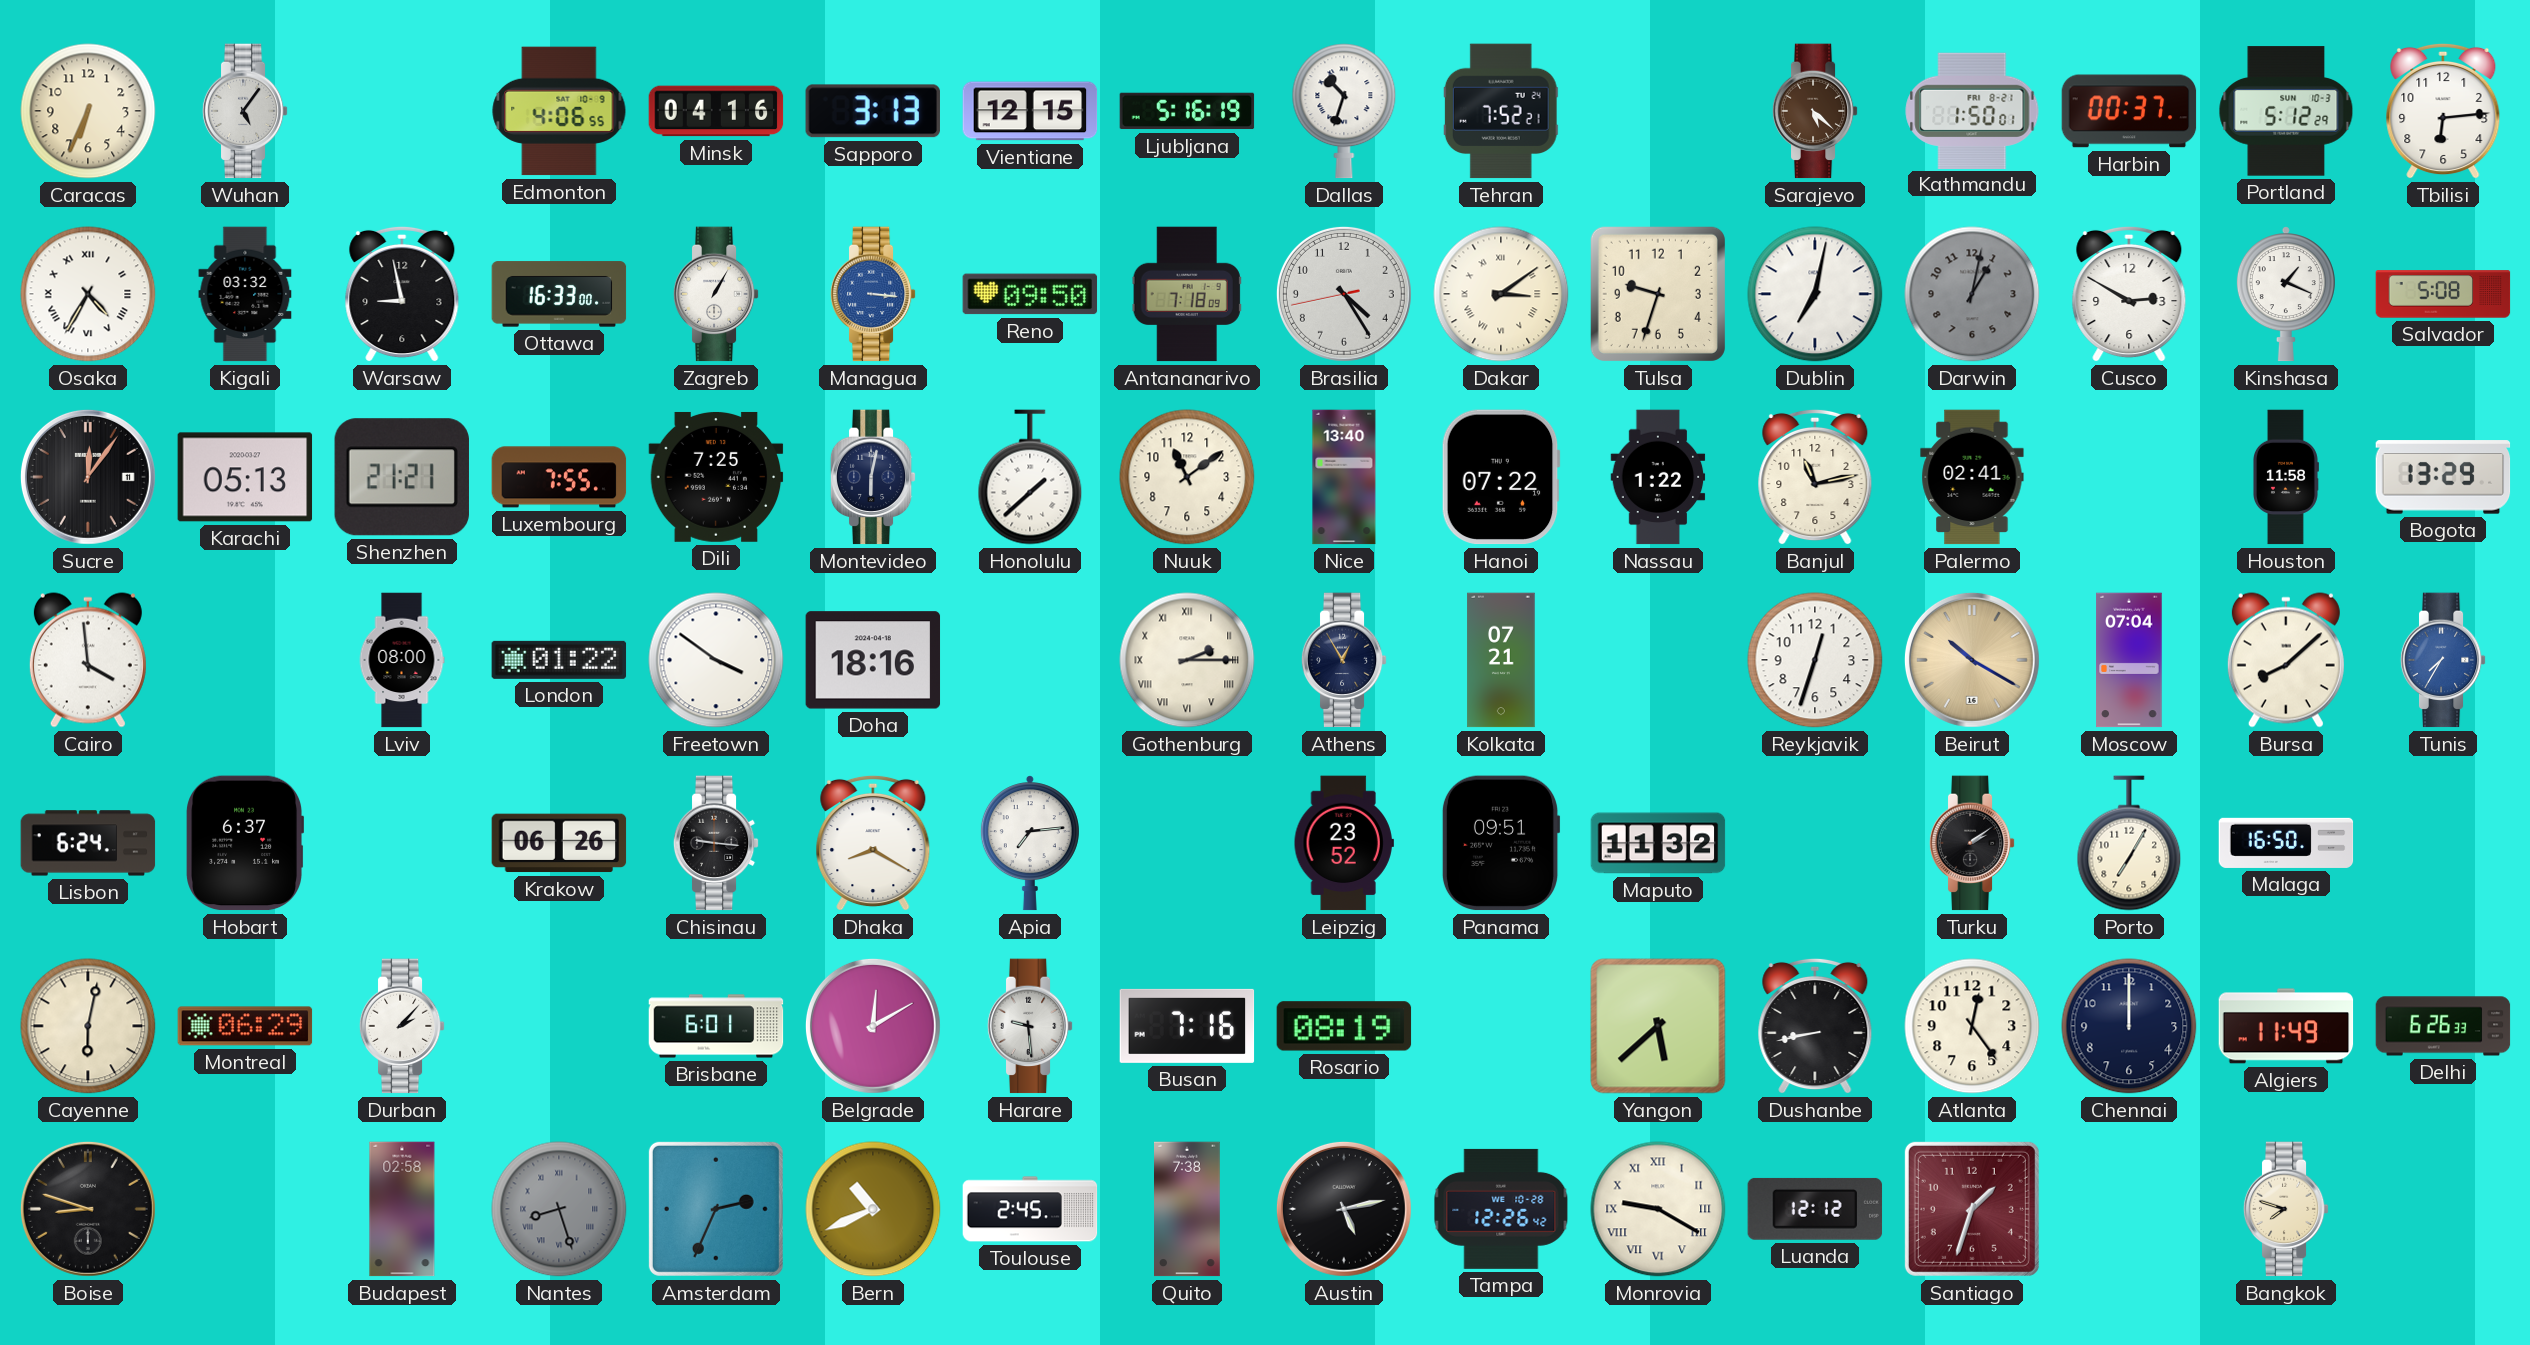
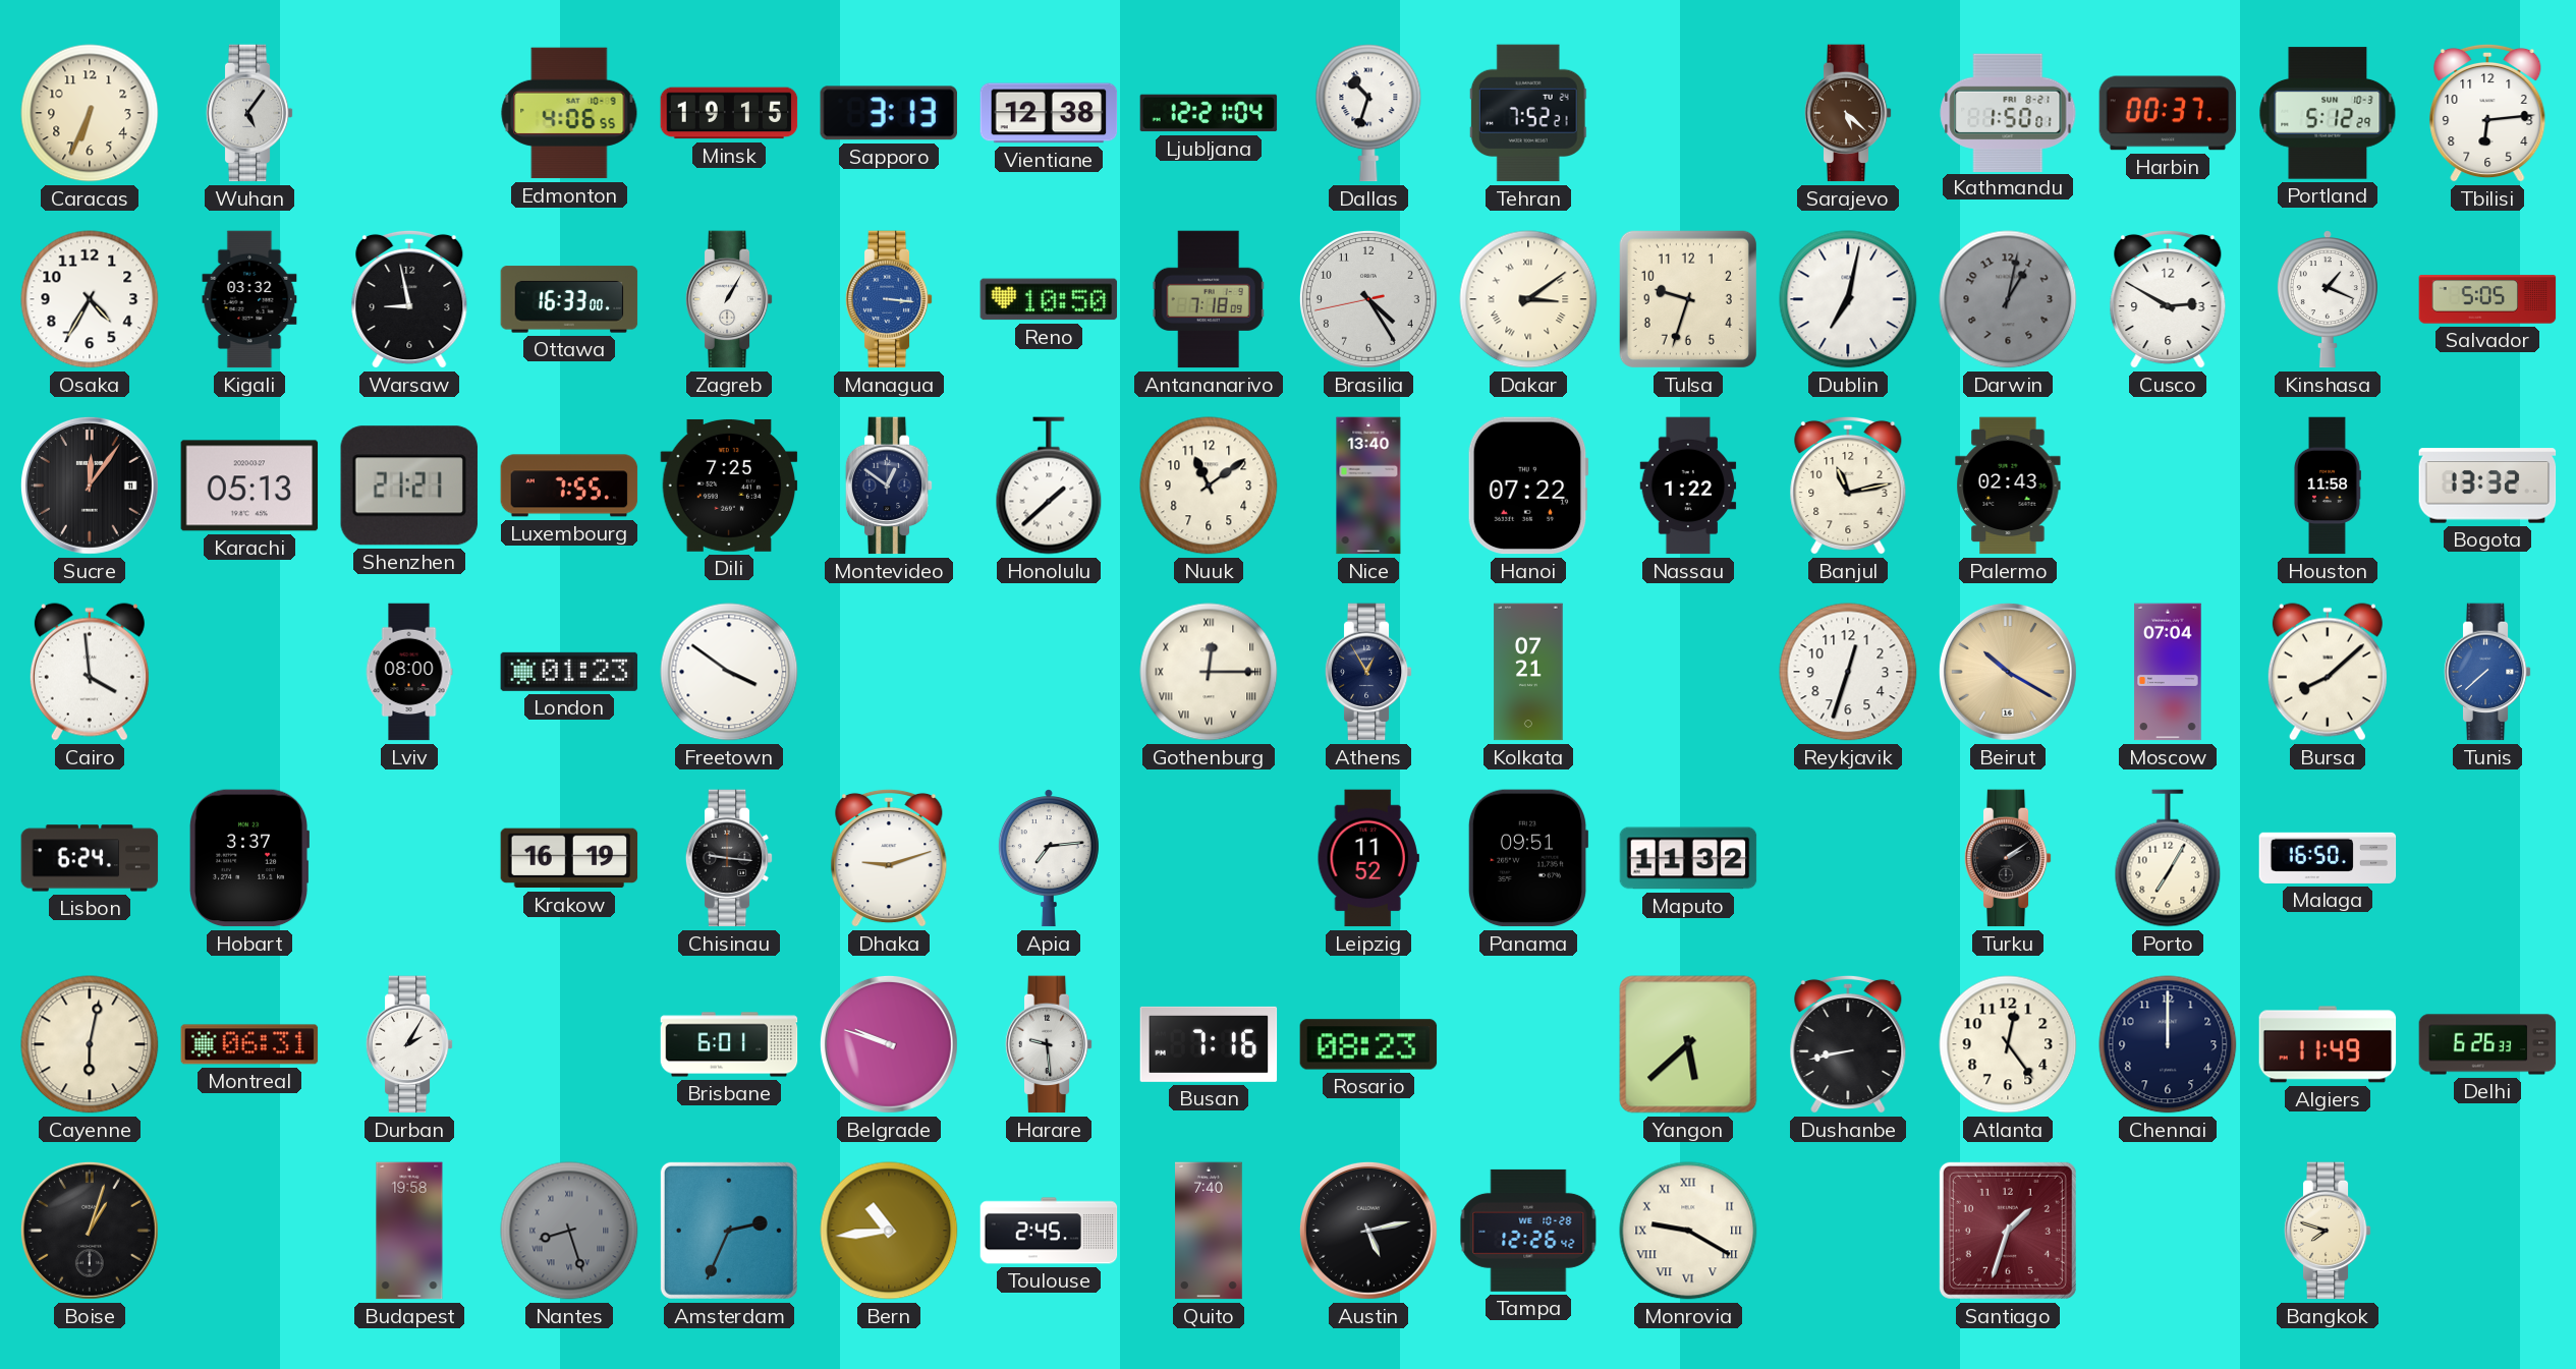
Minsk: 04:16 -> 19:15
Vientiane: 12:15 -> 12:38
Ljubljana: 5:16 -> 12:21
Osaka numerals: Roman -> Arabic
Reno: 09:50 -> 10:50
Salvador: 5:08 -> 5:05
Montevideo: 6:02 -> 12:51
Palermo: 02:41 -> 02:43
Bogota: 13:29 -> 13:32
London: 01:22 -> 01:23
Doha: 18:16 -> none
Gothenburg: 2:15 -> 12:15
Tunis: 7:35 -> 7:38
Hobart: 6:37 -> 3:37
Krakow: 06:26 -> 16:19
Dhaka: 8:20 -> 9:12
Leipzig: 23:52 -> 11:52
Montreal: 06:29 -> 06:31
Durban: 2:07 -> 2:05
Belgrade: 12:10 -> 9:48
Rosario: 08:19 -> 08:23
Boise: 8:48 -> 1:03
Budapest: 02:58 -> 19:58
Bern: 10:41 -> 10:44
Quito: 7:38 -> 7:40
Luanda: 12:12 -> none
